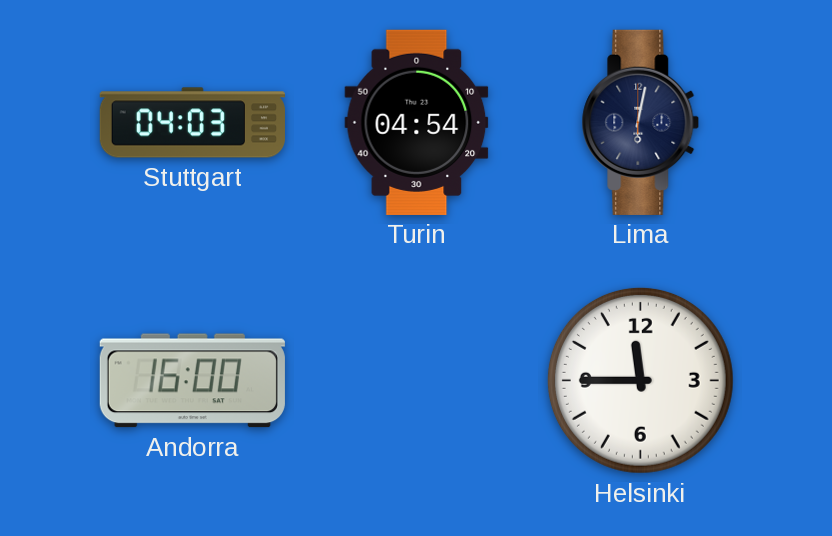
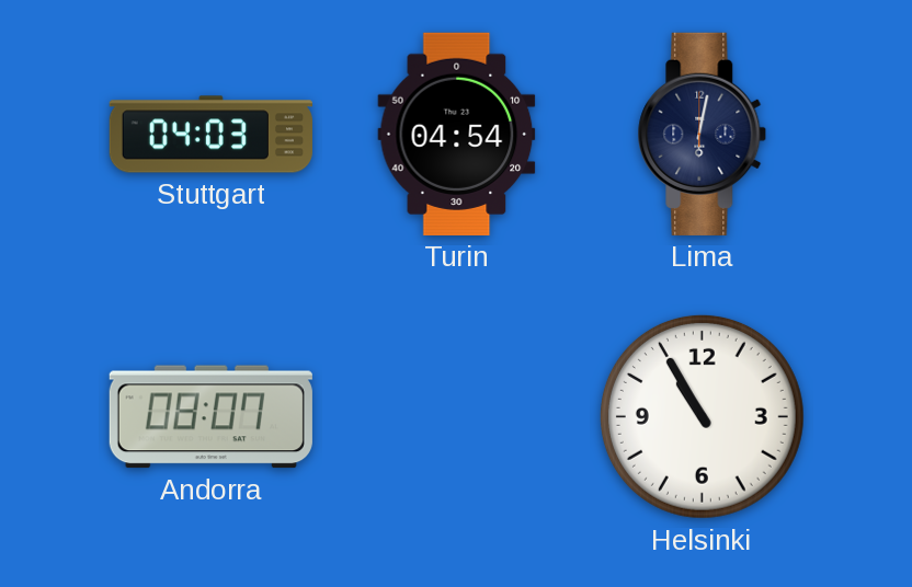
Andorra: 16:00 -> 08:07
Helsinki: 11:45 -> 10:55
